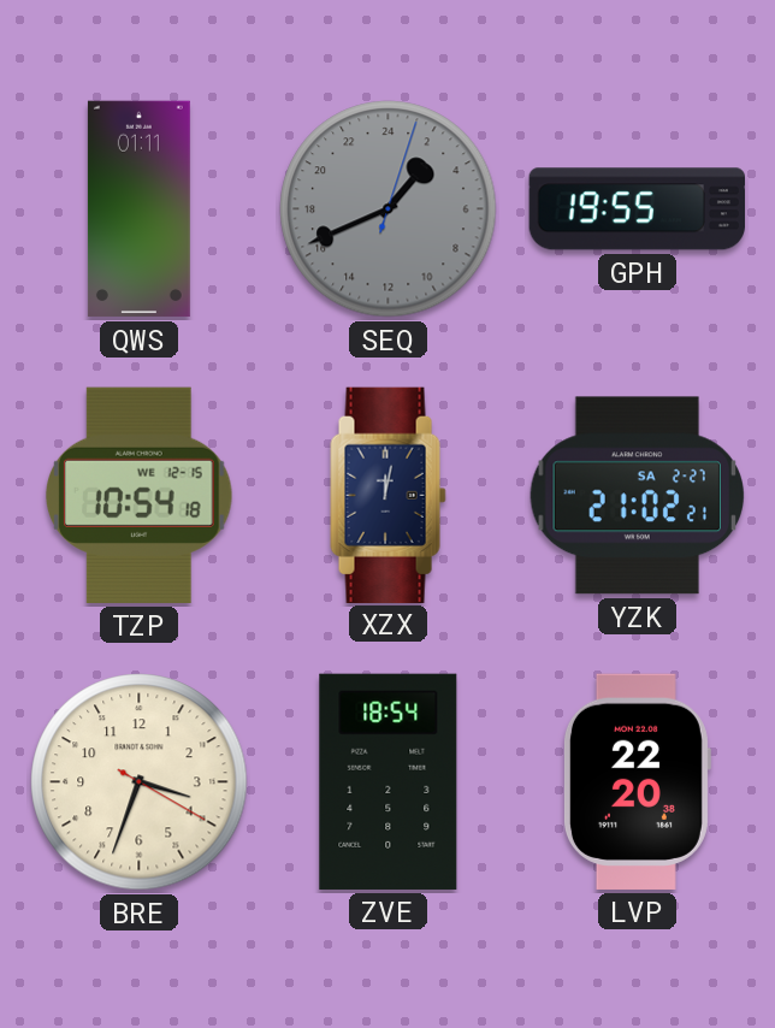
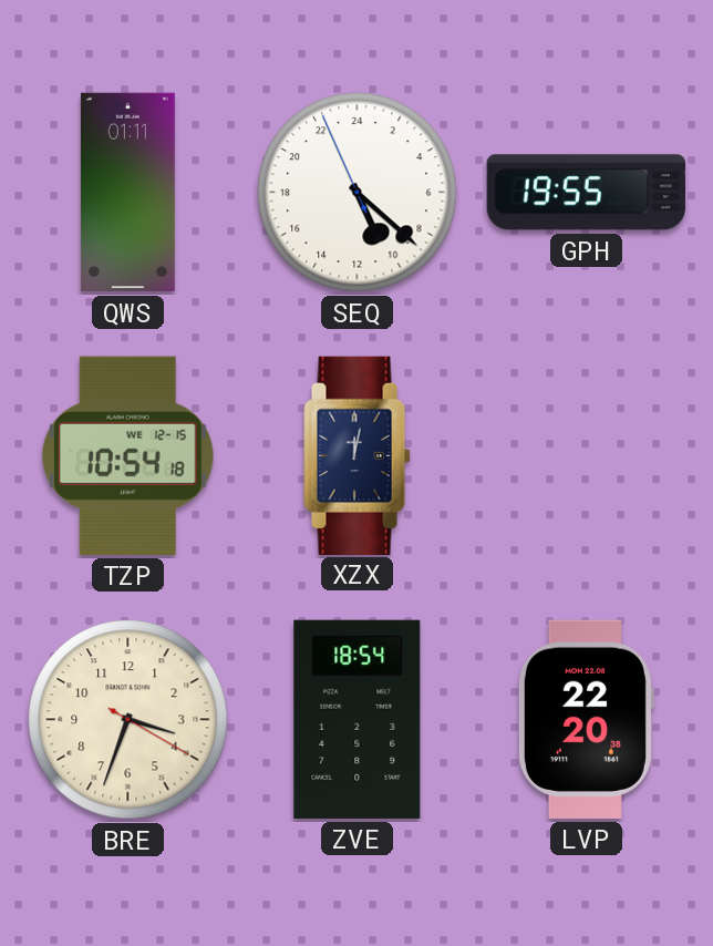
SEQ: 2:41 -> 10:21
SEQ dial: grey -> white
YZK: 21:02 -> none
